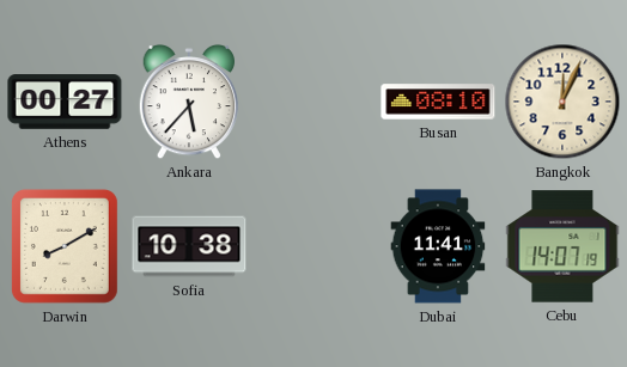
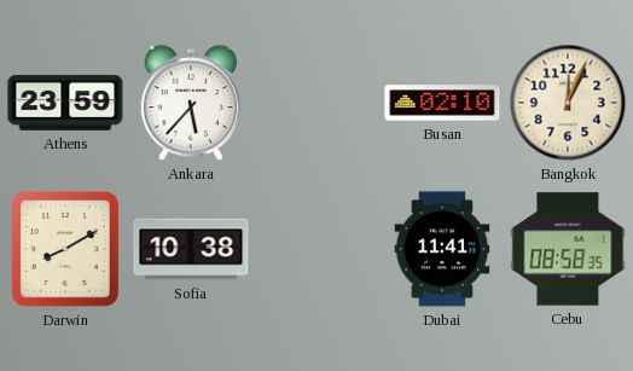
Athens: 00:27 -> 23:59
Busan: 08:10 -> 02:10
Cebu: 14:07 -> 08:58
